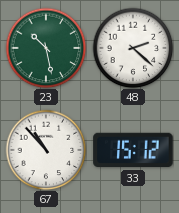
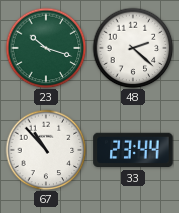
23: 10:28 -> 10:18
33: 15:12 -> 23:44
